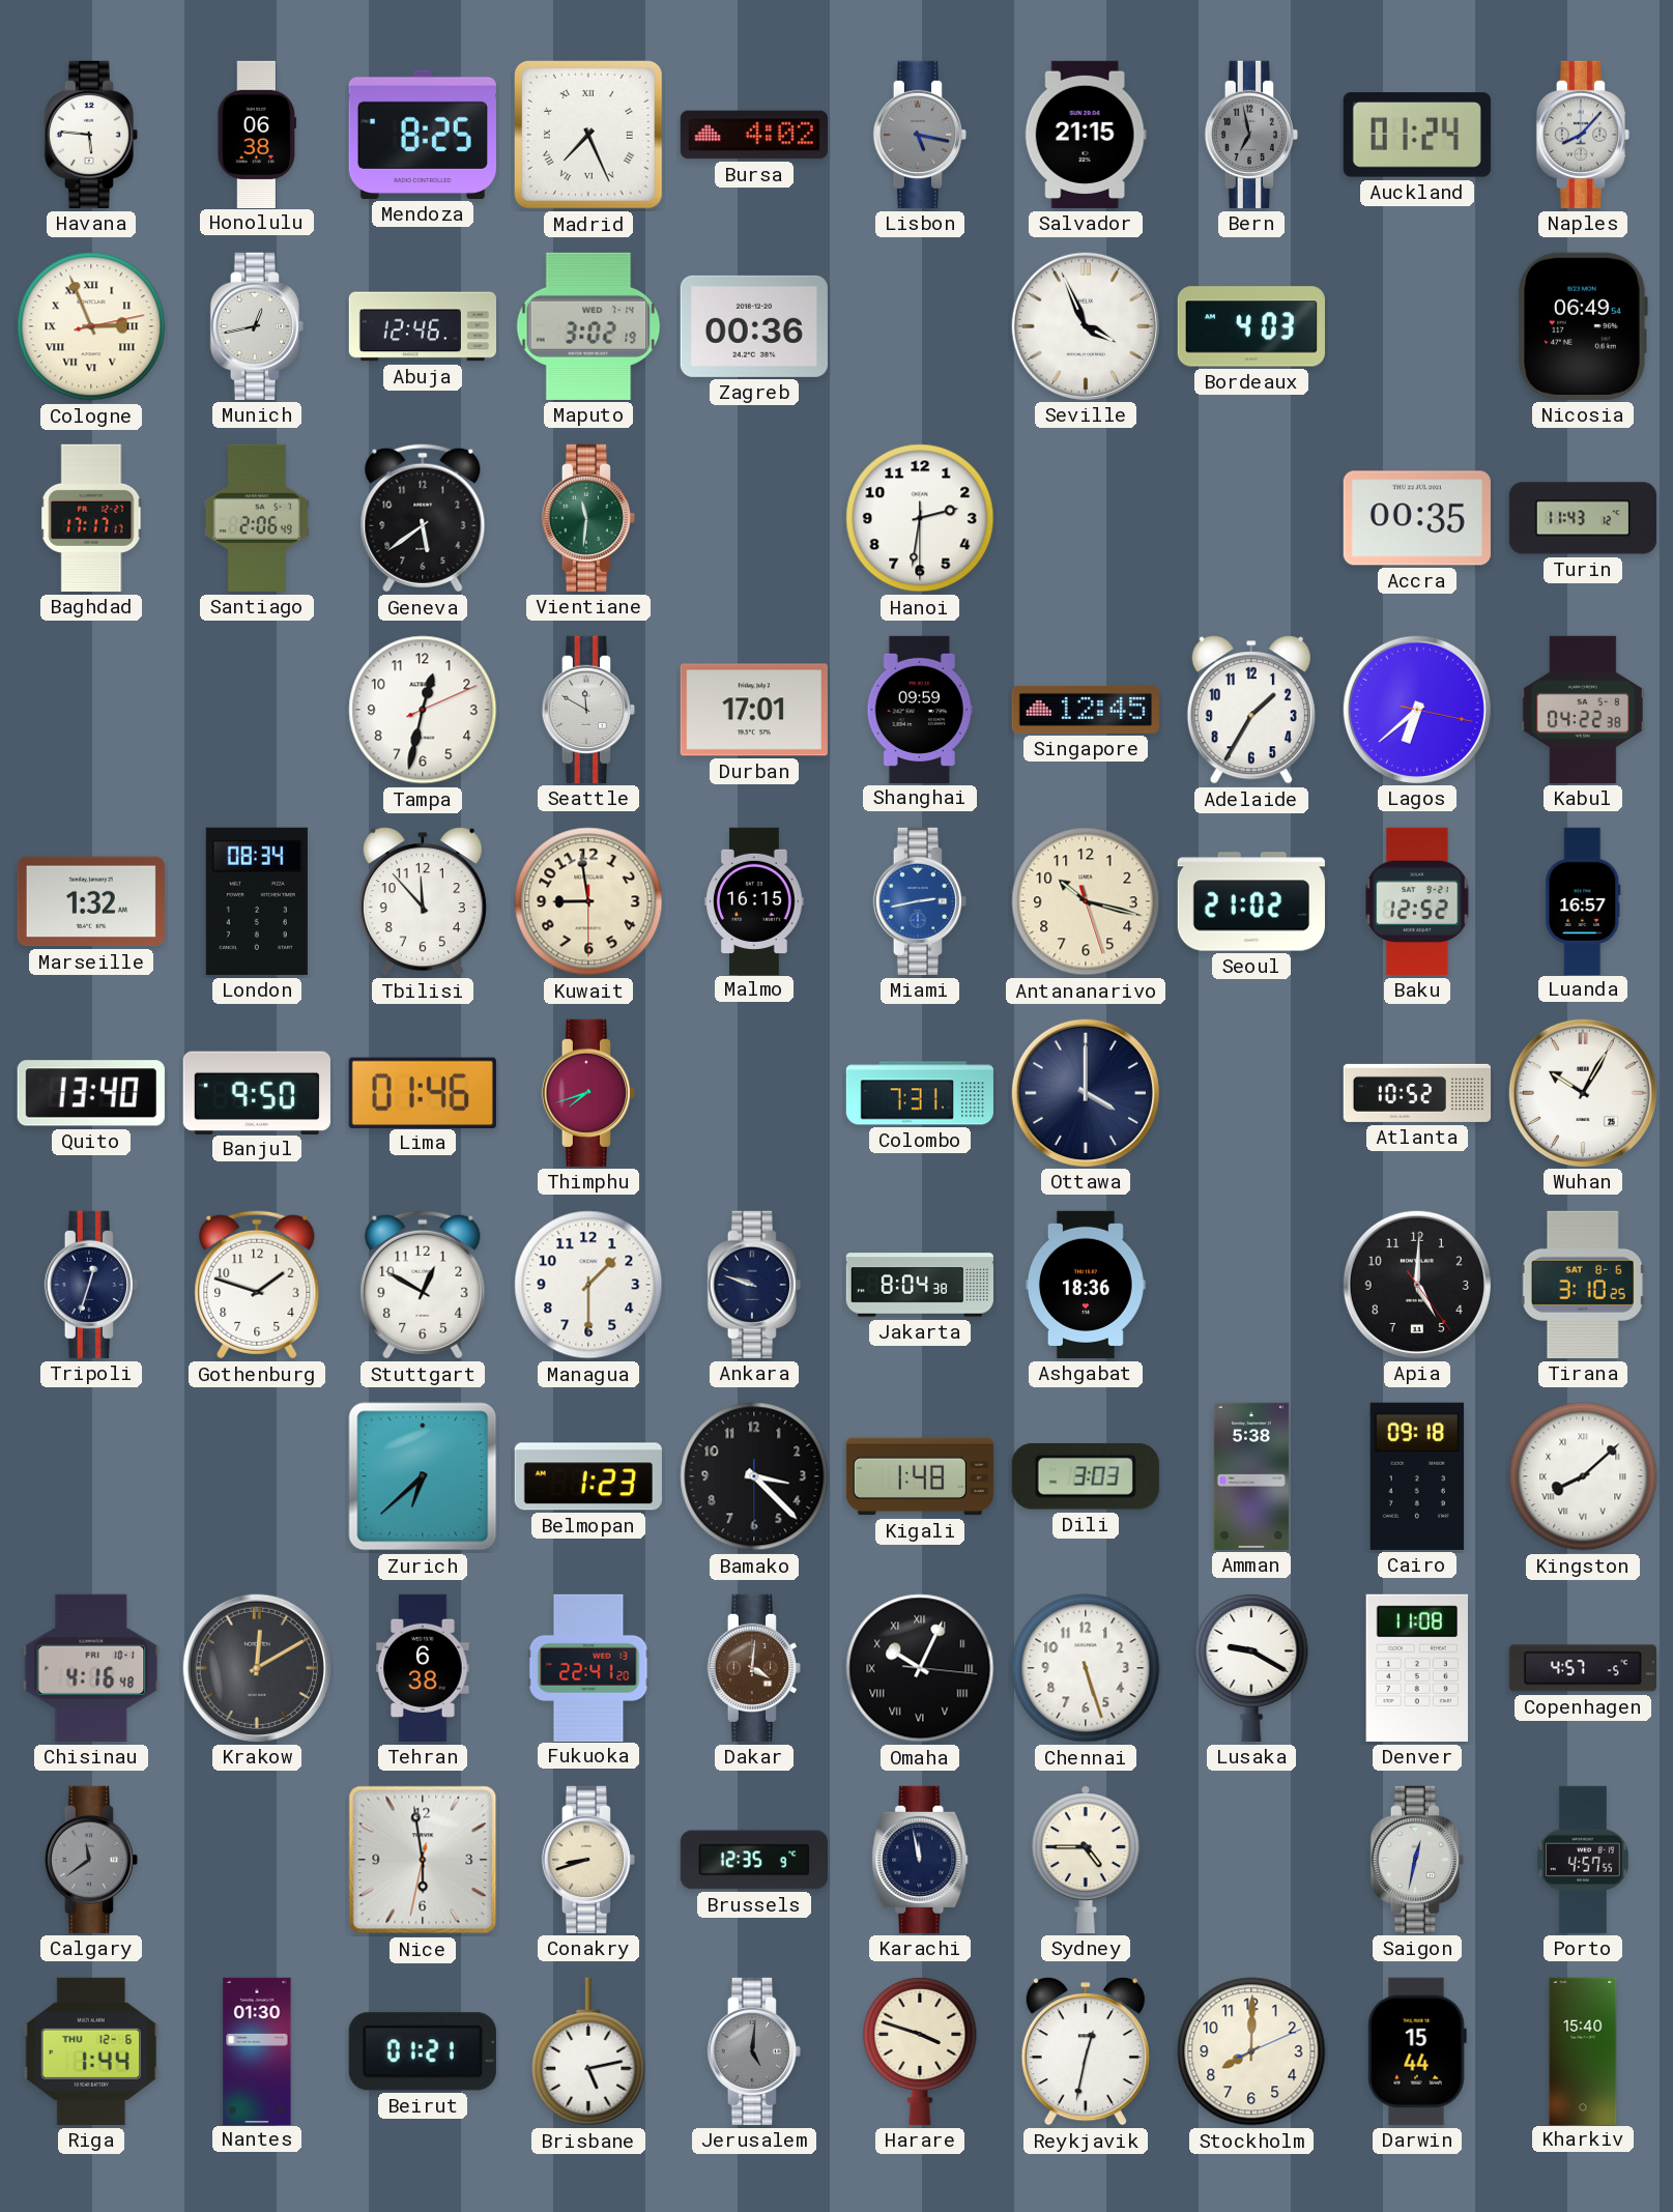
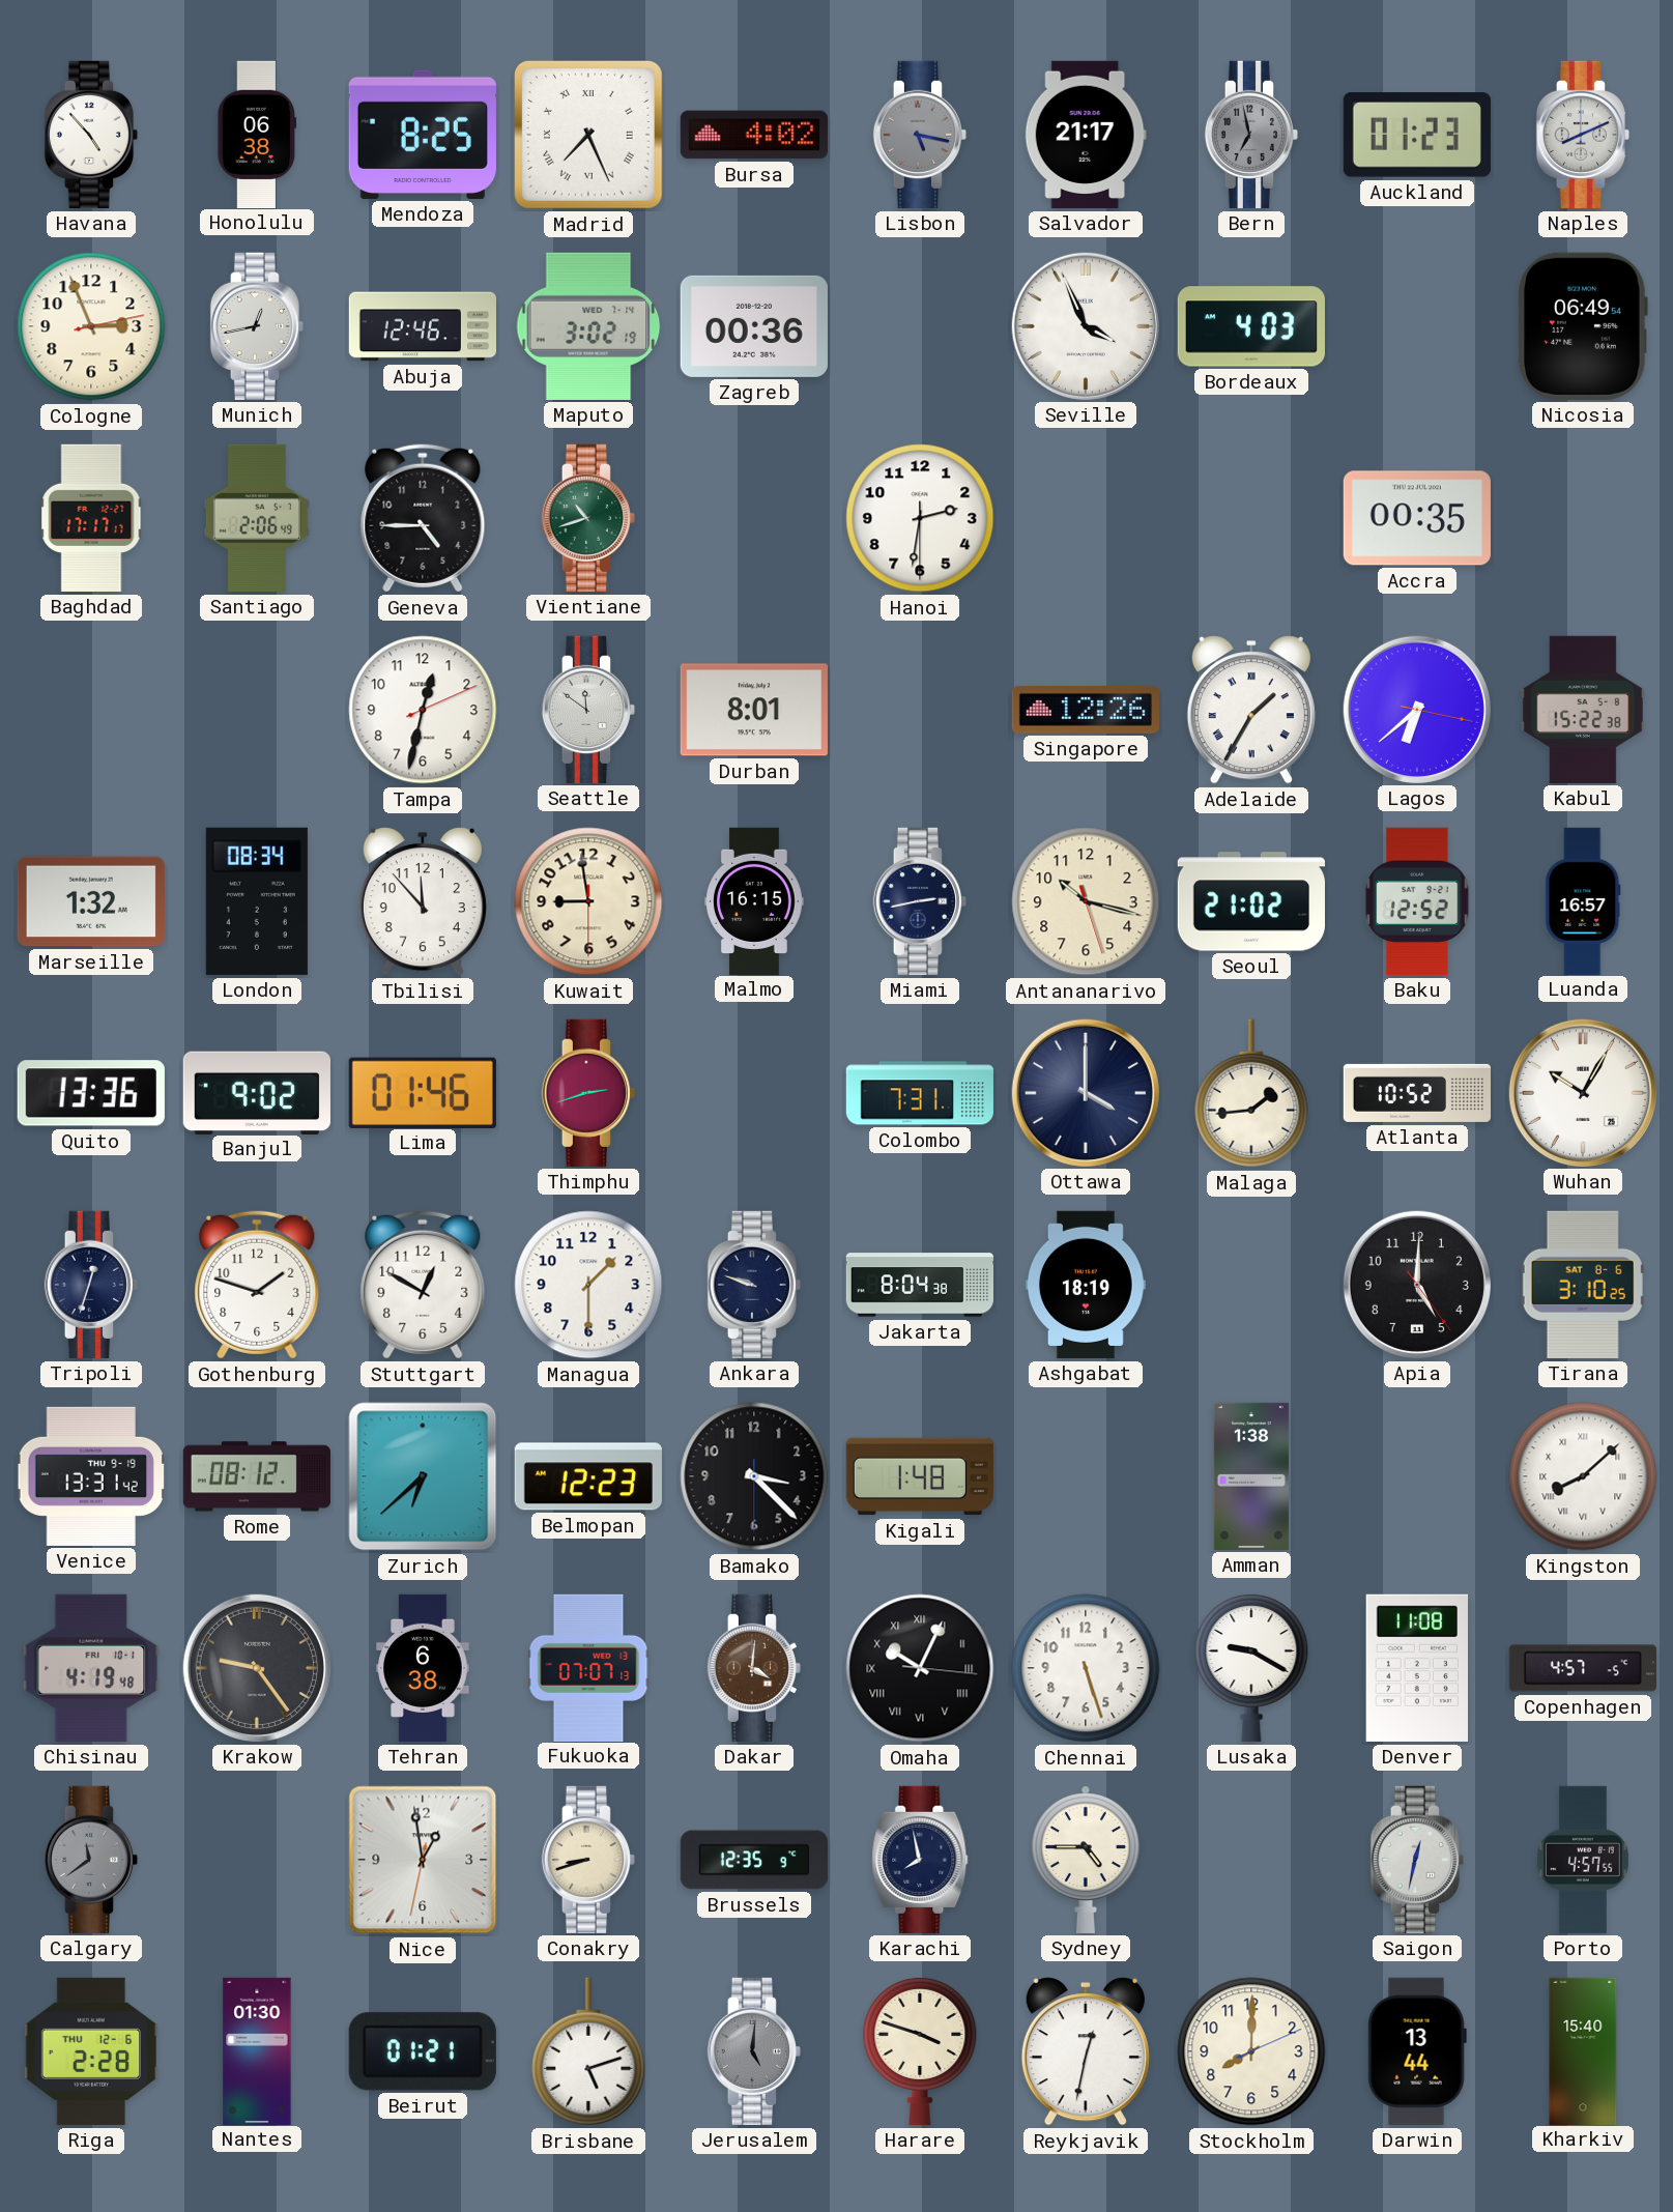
Havana: 5:46 -> 4:53
Salvador: 21:15 -> 21:17
Auckland: 01:24 -> 01:23
Naples: 8:07 -> 8:11
Cologne numerals: Roman -> Arabic
Geneva: 5:39 -> 4:45
Vientiane: 11:31 -> 10:42
Turin: 11:43 -> none
Seattle: 11:50 -> 11:51
Durban: 17:01 -> 8:01
Shanghai: 09:59 -> none
Singapore: 12:45 -> 12:26
Adelaide numerals: Arabic -> Roman
Kabul: 04:22 -> 15:22
Miami dial: blue -> navy
Quito: 13:40 -> 13:36
Banjul: 9:50 -> 9:02
Thimphu: 7:42 -> 2:42
Malaga: none -> 1:44
Ashgabat: 18:36 -> 18:19
Venice: none -> 13:31
Rome: none -> 08:12
Belmopan: 1:23 -> 12:23
Dili: 3:03 -> none
Amman: 5:38 -> 1:38
Cairo: 09:18 -> none
Chisinau: 4:16 -> 4:19
Krakow: 12:10 -> 9:24
Fukuoka: 22:41 -> 07:07
Nice: 5:58 -> 12:58
Karachi: 11:58 -> 7:58
Riga: 1:44 -> 2:28
Brisbane: 5:13 -> 5:12
Darwin: 15:44 -> 13:44
